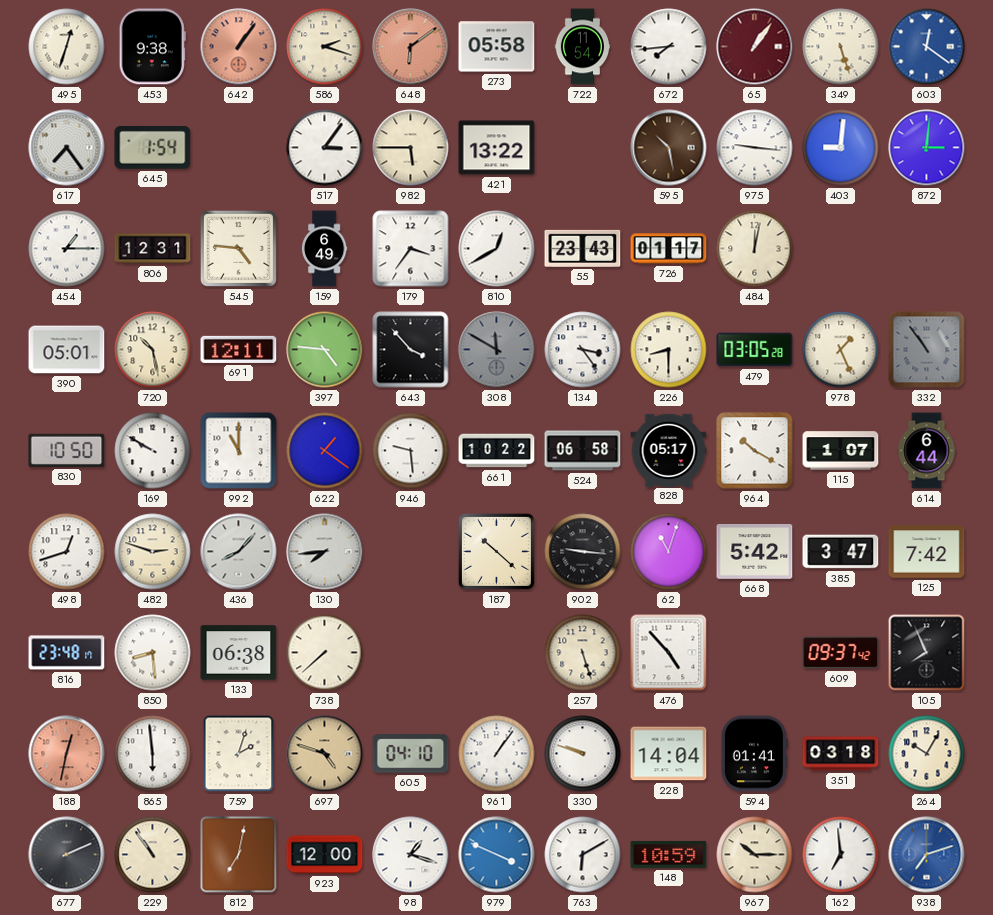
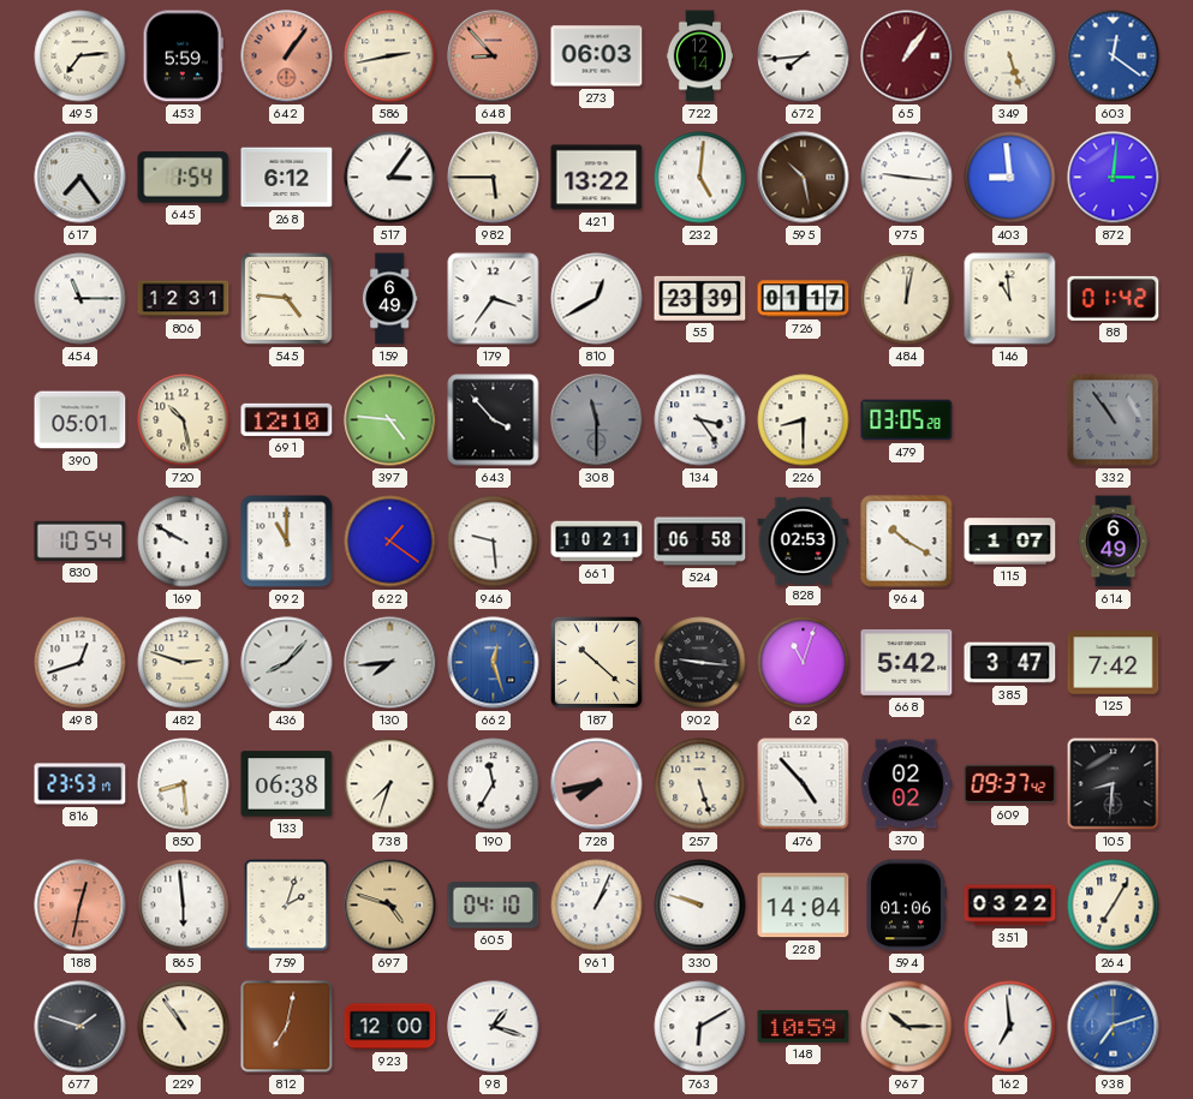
495: 12:33 -> 7:14
453: 9:38 -> 5:59
586: 2:18 -> 2:43
648: 6:09 -> 8:53
273: 05:58 -> 06:03
722: 11:54 -> 12:14
268: none -> 6:12
232: none -> 5:01
403: 9:01 -> 8:59
454: 1:15 -> 11:15
55: 23:43 -> 23:39
146: none -> 10:59
88: none -> 01:42
691: 12:11 -> 12:10
308: 11:50 -> 11:30
978: 1:26 -> none
830: 10:50 -> 10:54
661: 10:22 -> 10:21
828: 05:17 -> 02:53
614: 6:44 -> 6:49
662: none -> 12:27
816: 23:48 -> 23:53
738: 7:38 -> 7:33
190: none -> 11:35
728: none -> 7:43
370: none -> 02:02
105: 7:56 -> 8:31
961: 1:06 -> 1:04
594: 01:41 -> 01:06
351: 03:18 -> 03:22
264: 10:05 -> 7:05
677: 2:11 -> 1:48
979: 3:49 -> none
